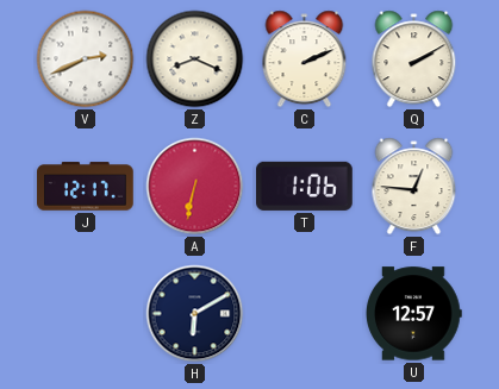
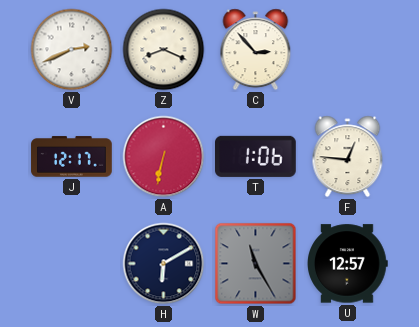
C: 2:11 -> 2:53
Q: 2:10 -> none
W: none -> 11:25
